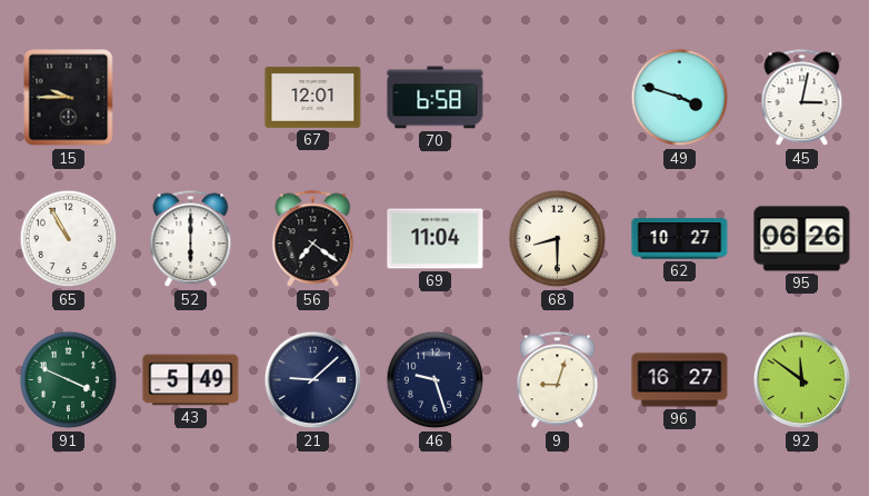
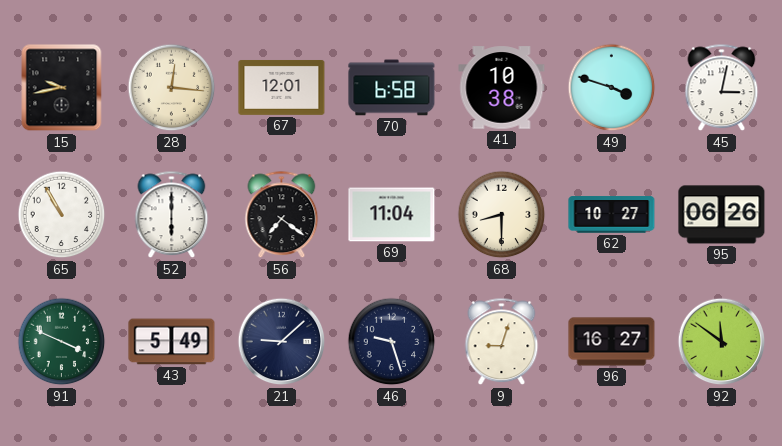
15: 9:45 -> 9:43
28: none -> 12:16
41: none -> 10:38
